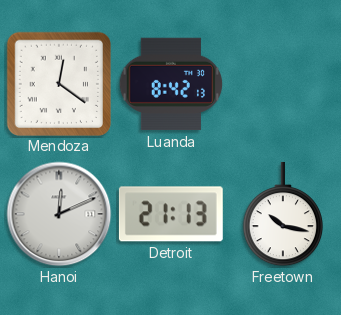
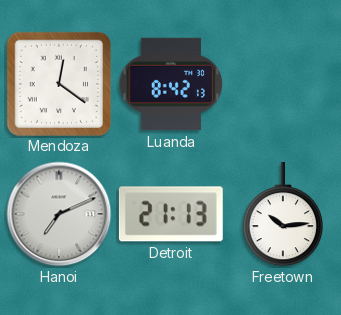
Hanoi: 12:11 -> 7:11
Freetown: 10:17 -> 10:14
